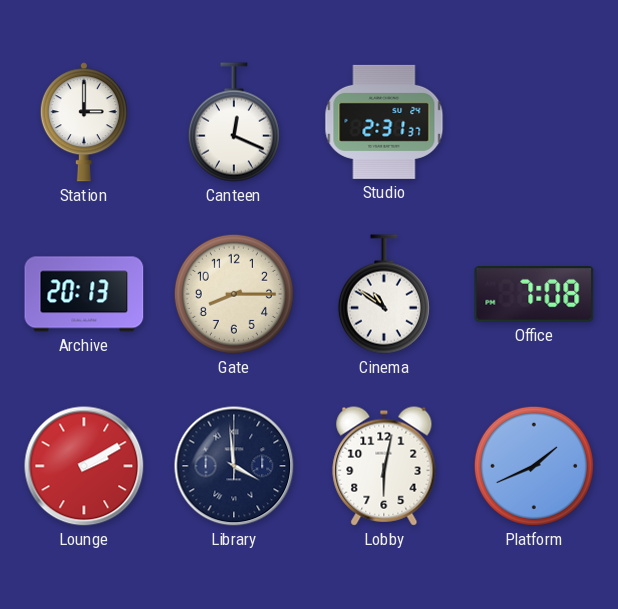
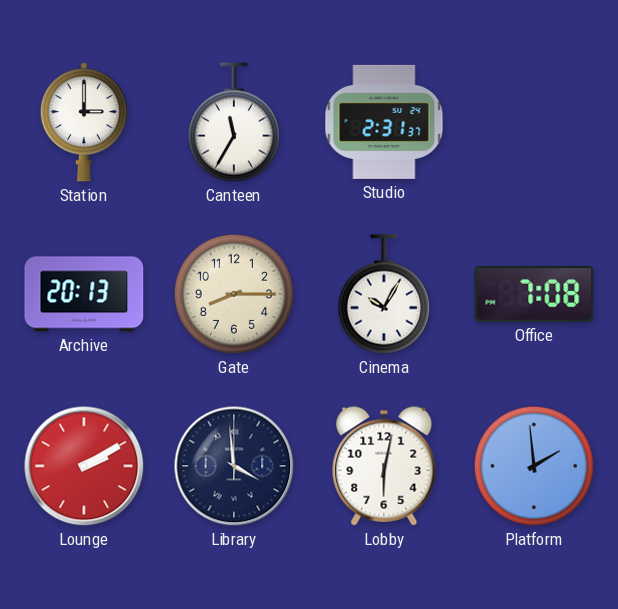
Canteen: 12:19 -> 11:35
Cinema: 10:51 -> 10:05
Platform: 1:41 -> 1:59
